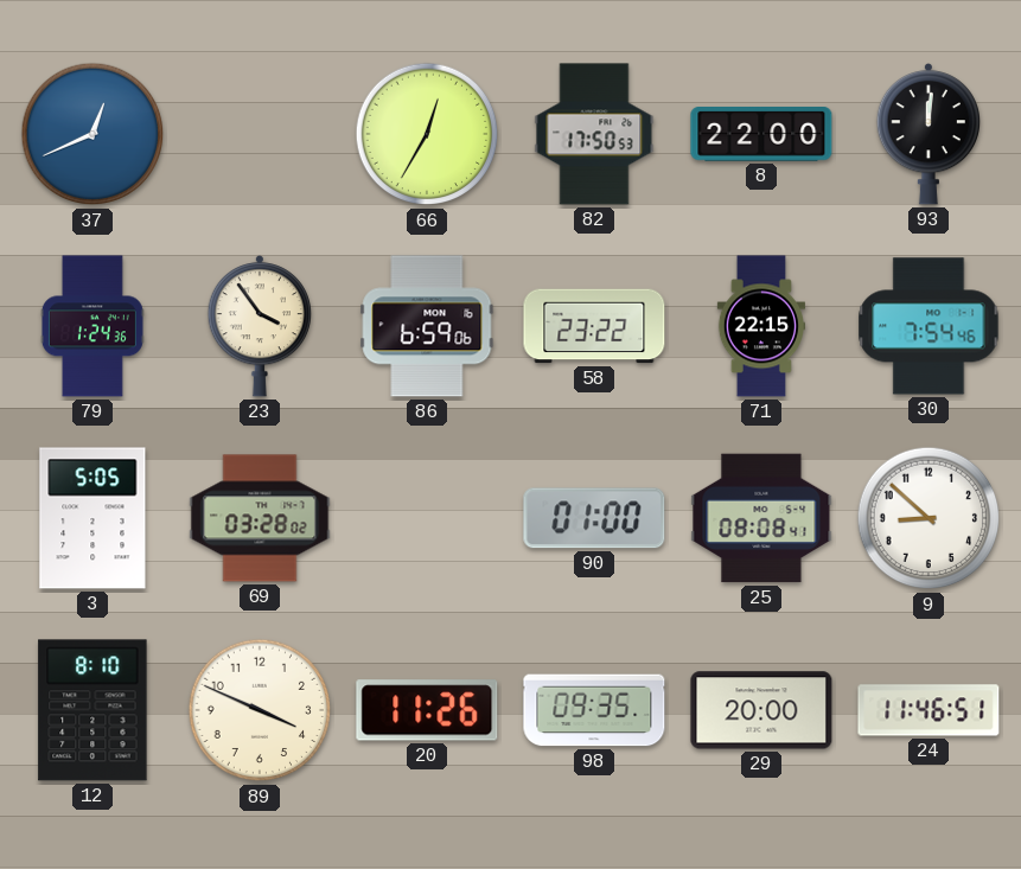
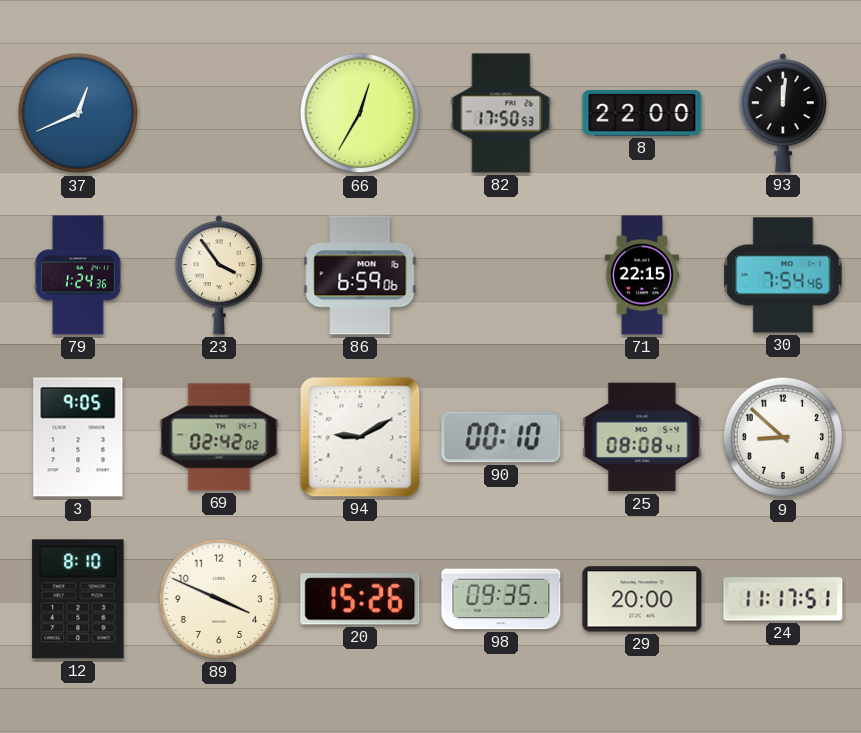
58: 23:22 -> none
3: 5:05 -> 9:05
69: 03:28 -> 02:42
94: none -> 9:10
90: 01:00 -> 00:10
20: 11:26 -> 15:26
24: 11:46 -> 11:17
